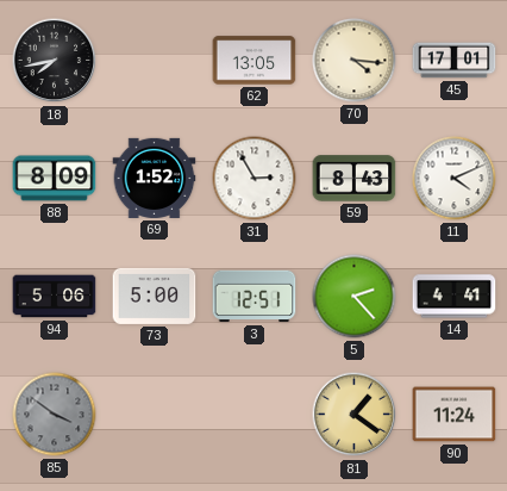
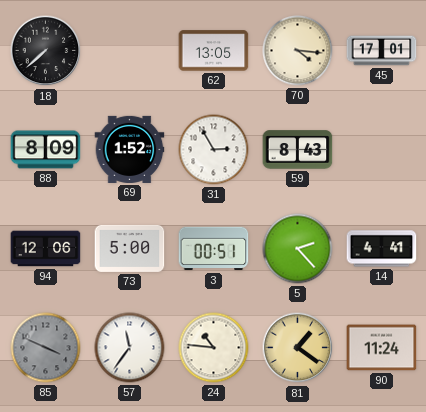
18: 7:43 -> 7:38
11: 4:11 -> none
94: 5:06 -> 12:06
3: 12:51 -> 00:51
85: 3:51 -> 3:49
57: none -> 11:36
24: none -> 10:46
